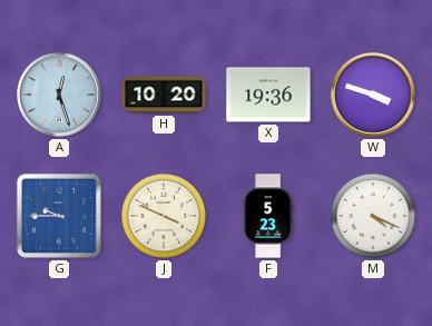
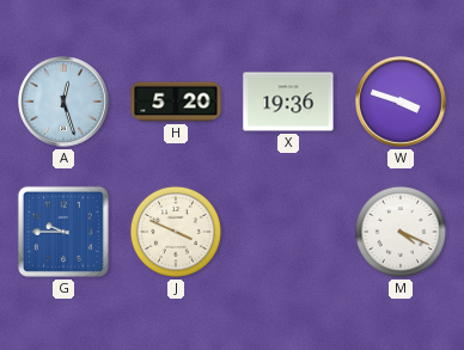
H: 10:20 -> 5:20
F: 5:23 -> none
